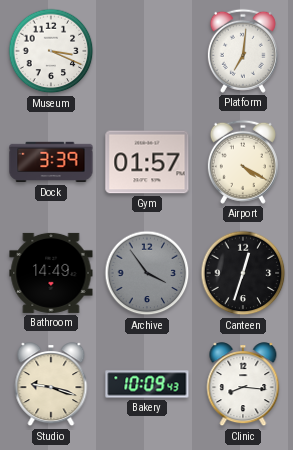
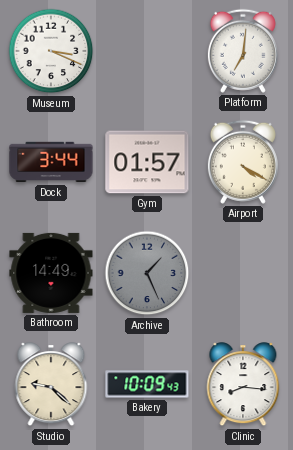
Dock: 3:39 -> 3:44
Archive: 3:54 -> 1:26
Canteen: 12:33 -> none
Studio: 9:18 -> 9:22
